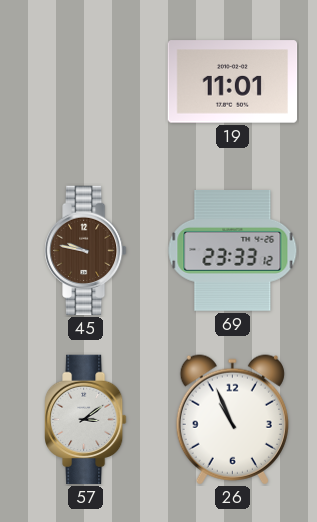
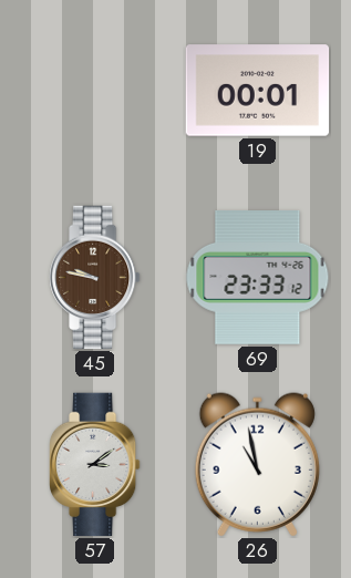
19: 11:01 -> 00:01
26: 10:56 -> 10:58
